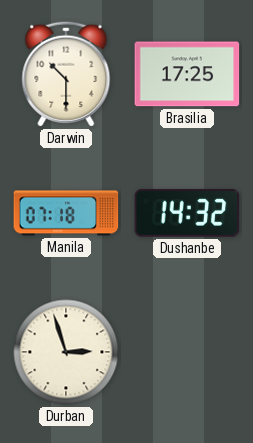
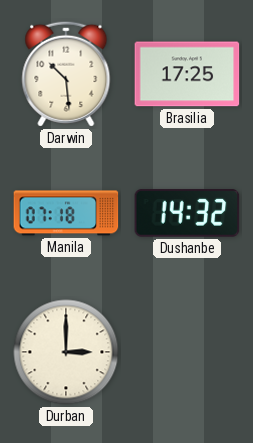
Darwin: 10:30 -> 10:29
Durban: 2:57 -> 3:00
